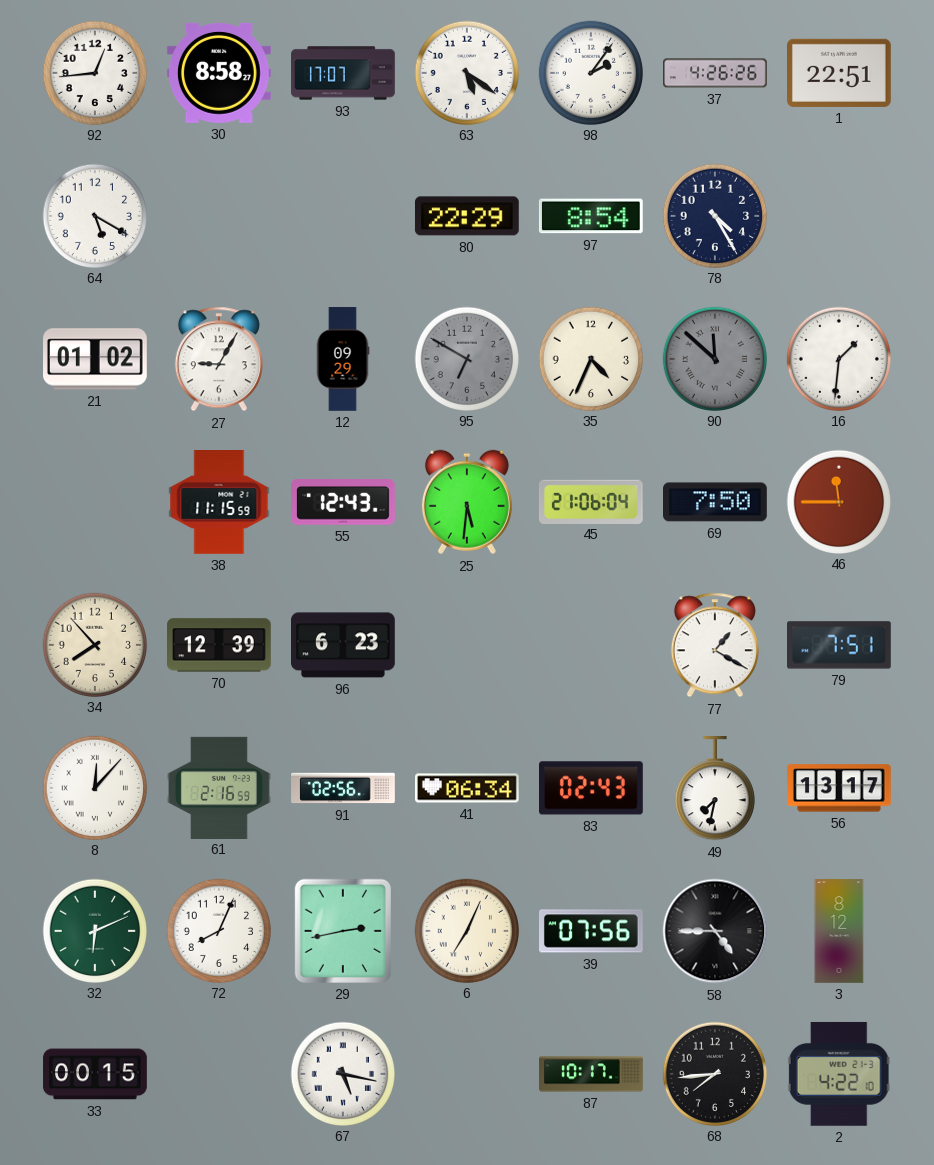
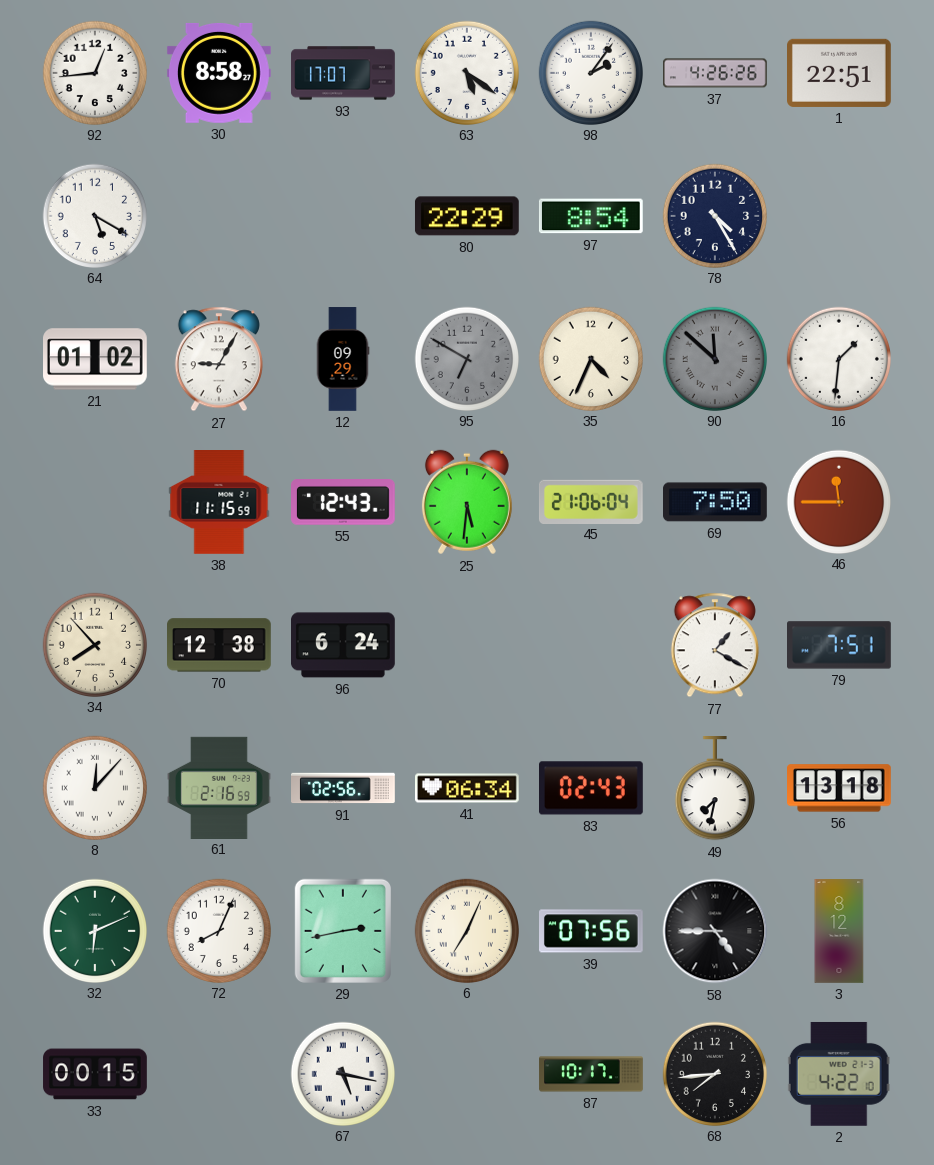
70: 12:39 -> 12:38
96: 6:23 -> 6:24
56: 13:17 -> 13:18
